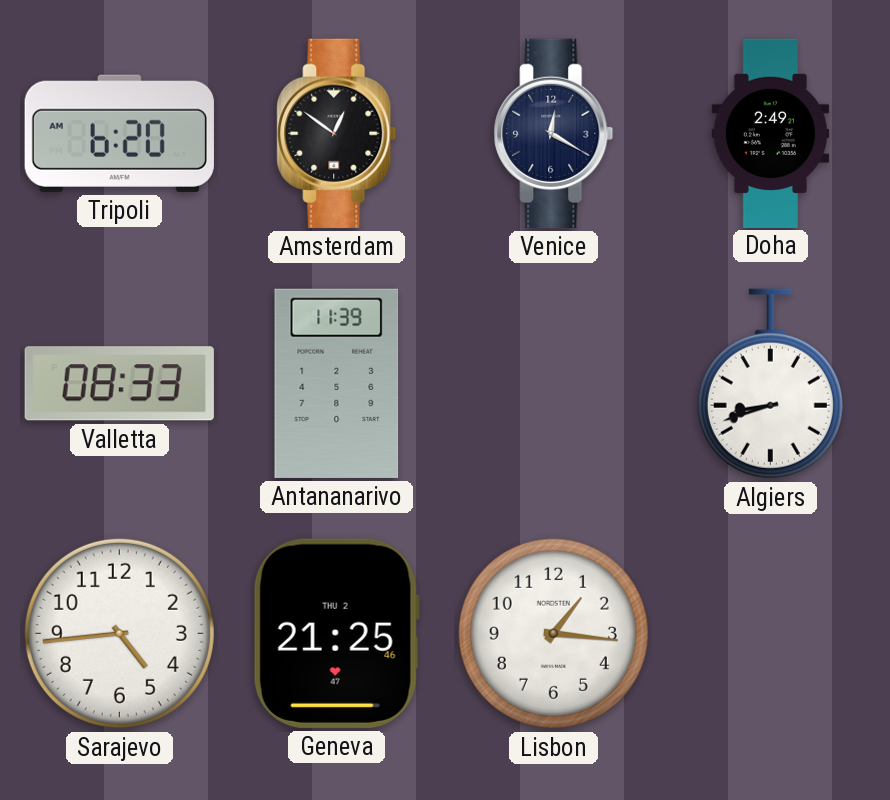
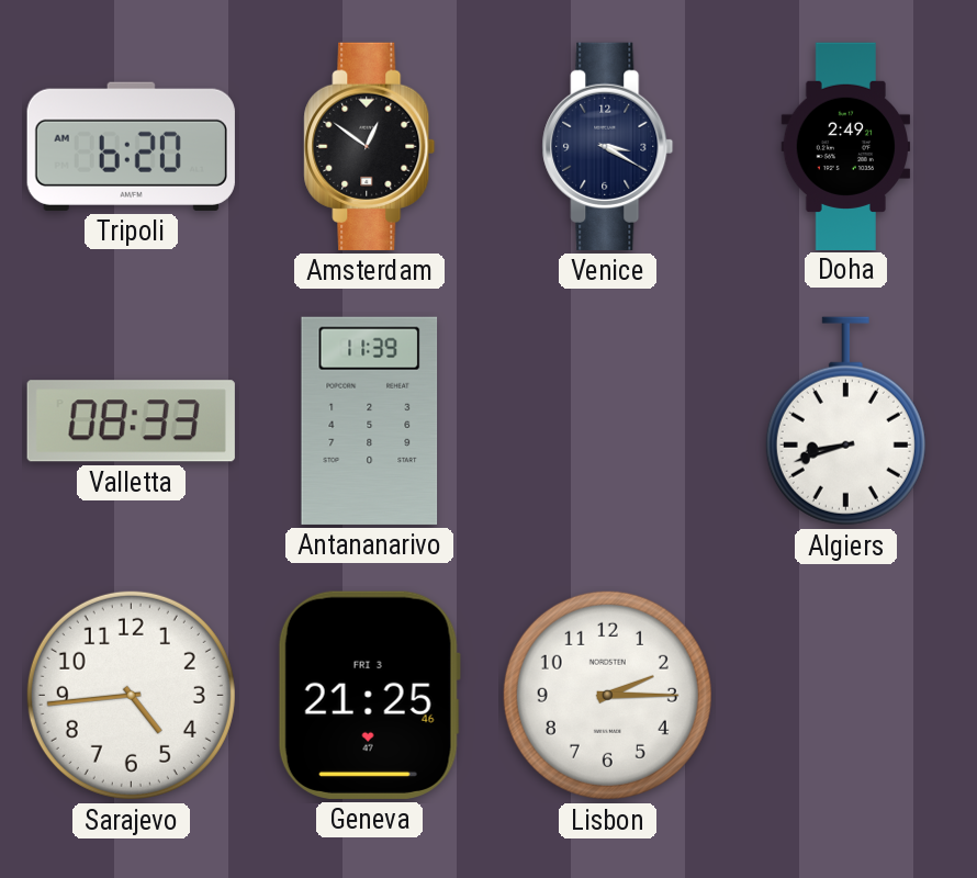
Venice: 12:20 -> 3:20
Geneva date: THU 2 -> FRI 3
Lisbon: 1:16 -> 2:15
